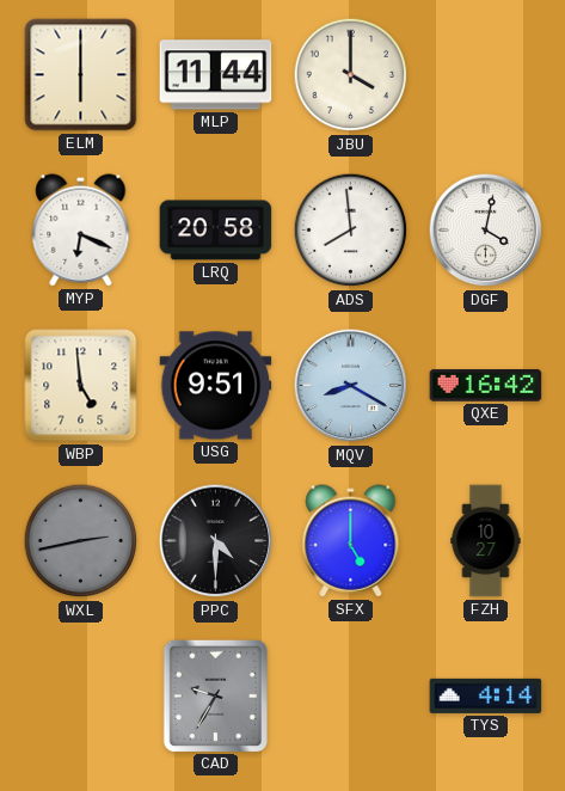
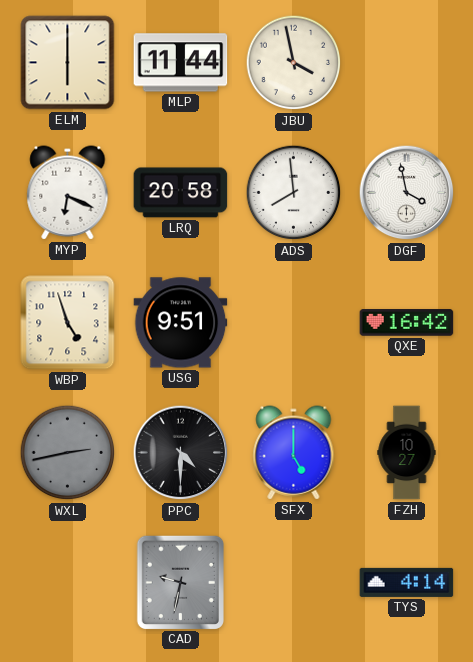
JBU: 4:00 -> 3:58
DGF: 4:02 -> 3:58
WBP: 4:59 -> 4:57
MQV: 8:20 -> none
CAD: 9:35 -> 9:32
